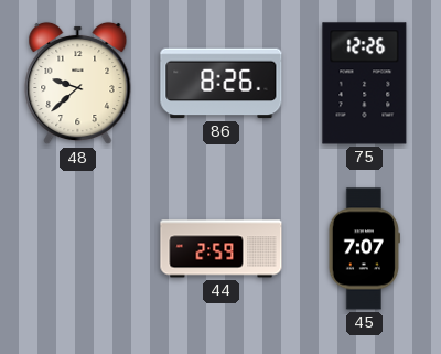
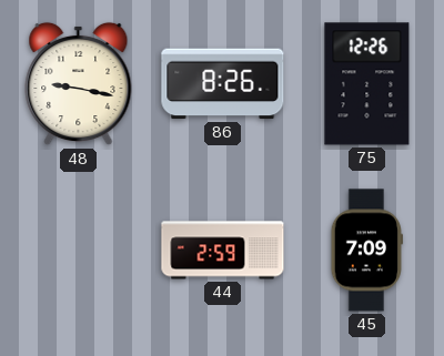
48: 9:38 -> 9:17
45: 7:07 -> 7:09
